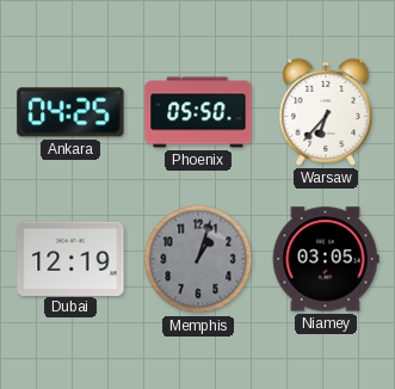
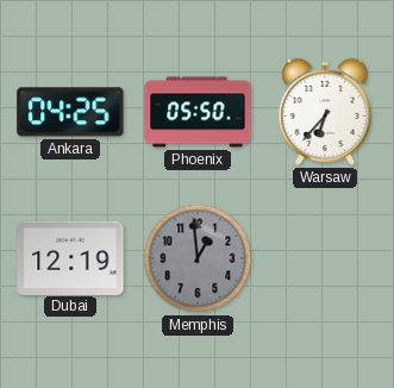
Memphis: 1:03 -> 12:59
Niamey: 03:05 -> none
